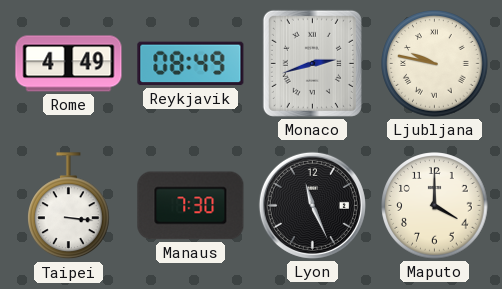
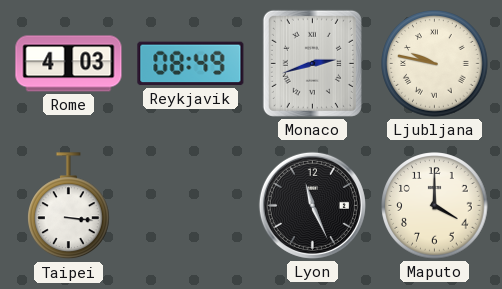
Rome: 4:49 -> 4:03
Manaus: 7:30 -> none
